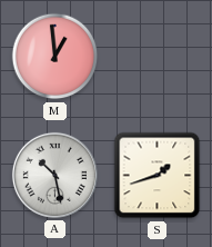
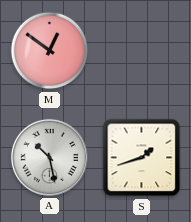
M: 12:59 -> 12:51
